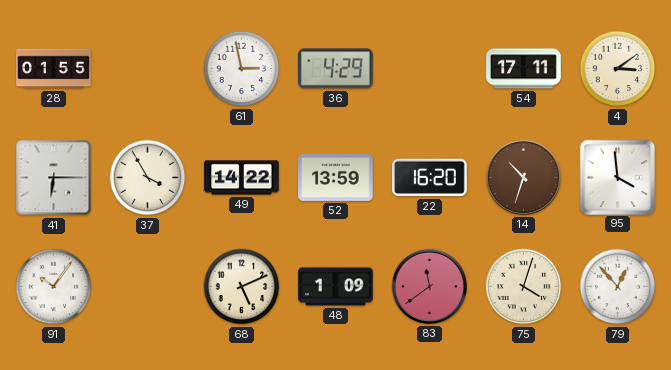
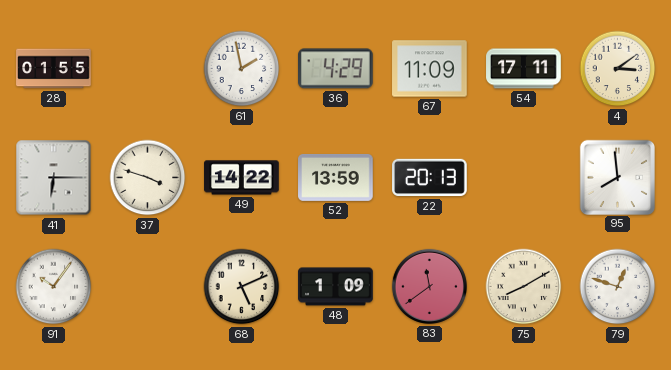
61: 2:58 -> 1:58
67: none -> 11:09
37: 3:55 -> 3:48
22: 16:20 -> 20:13
14: 10:33 -> none
95: 3:59 -> 7:59
75: 4:03 -> 8:10
79: 12:53 -> 12:48
